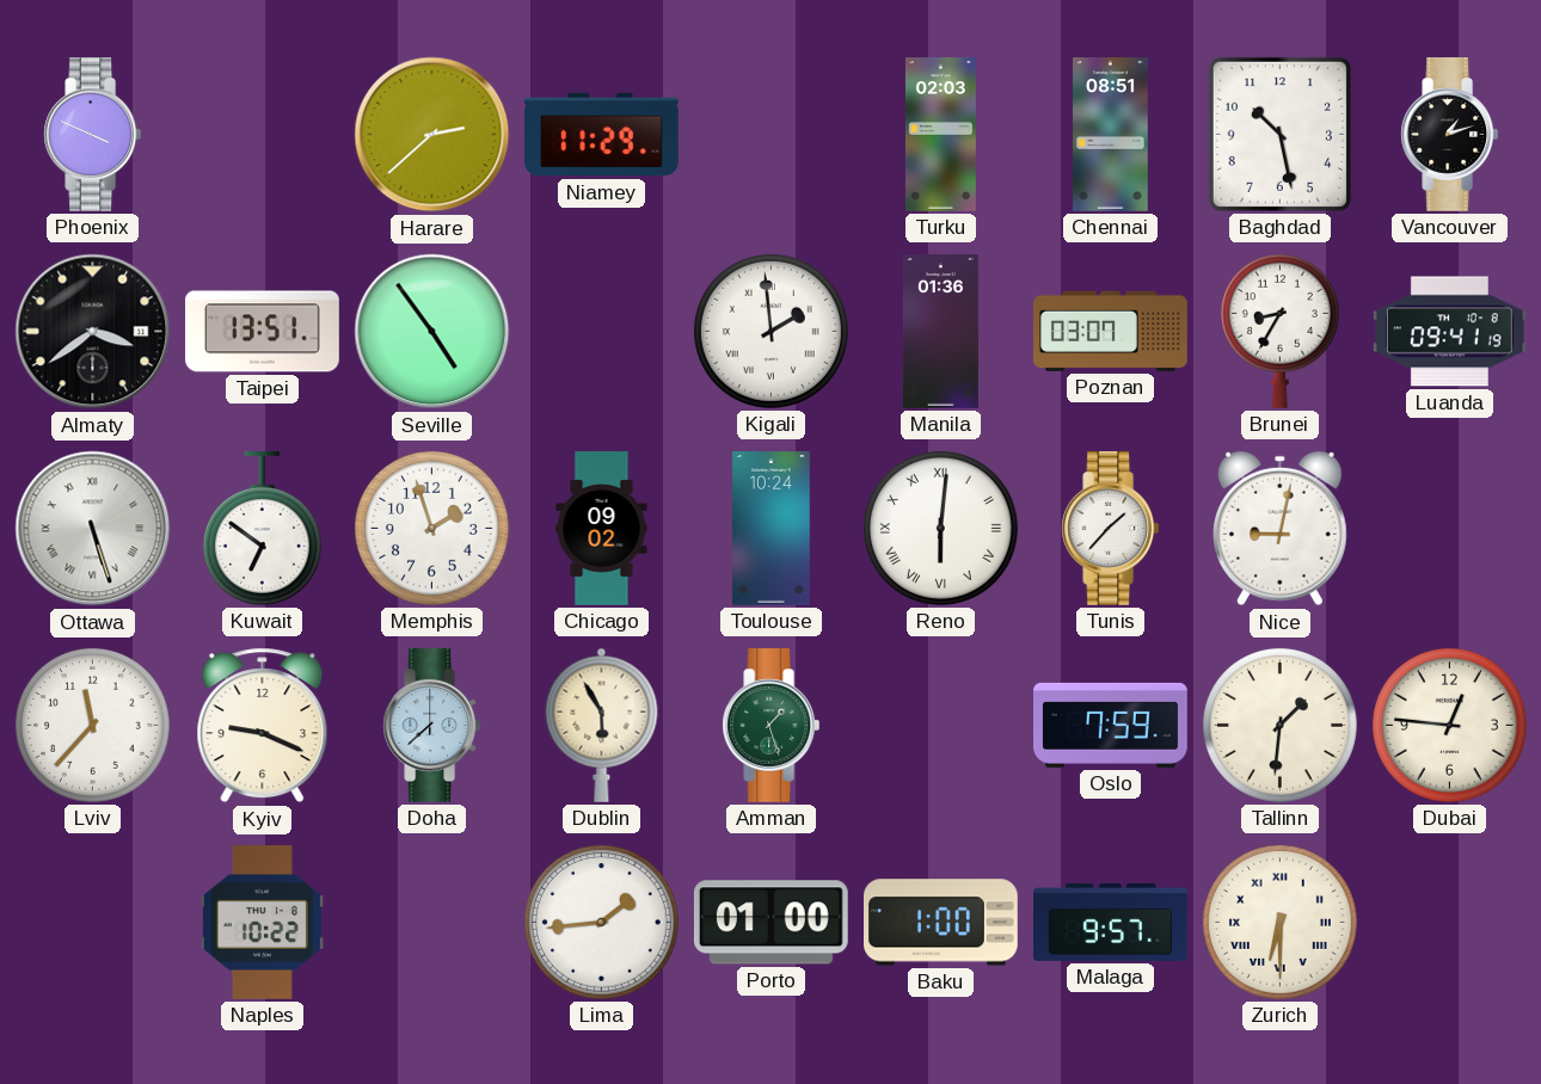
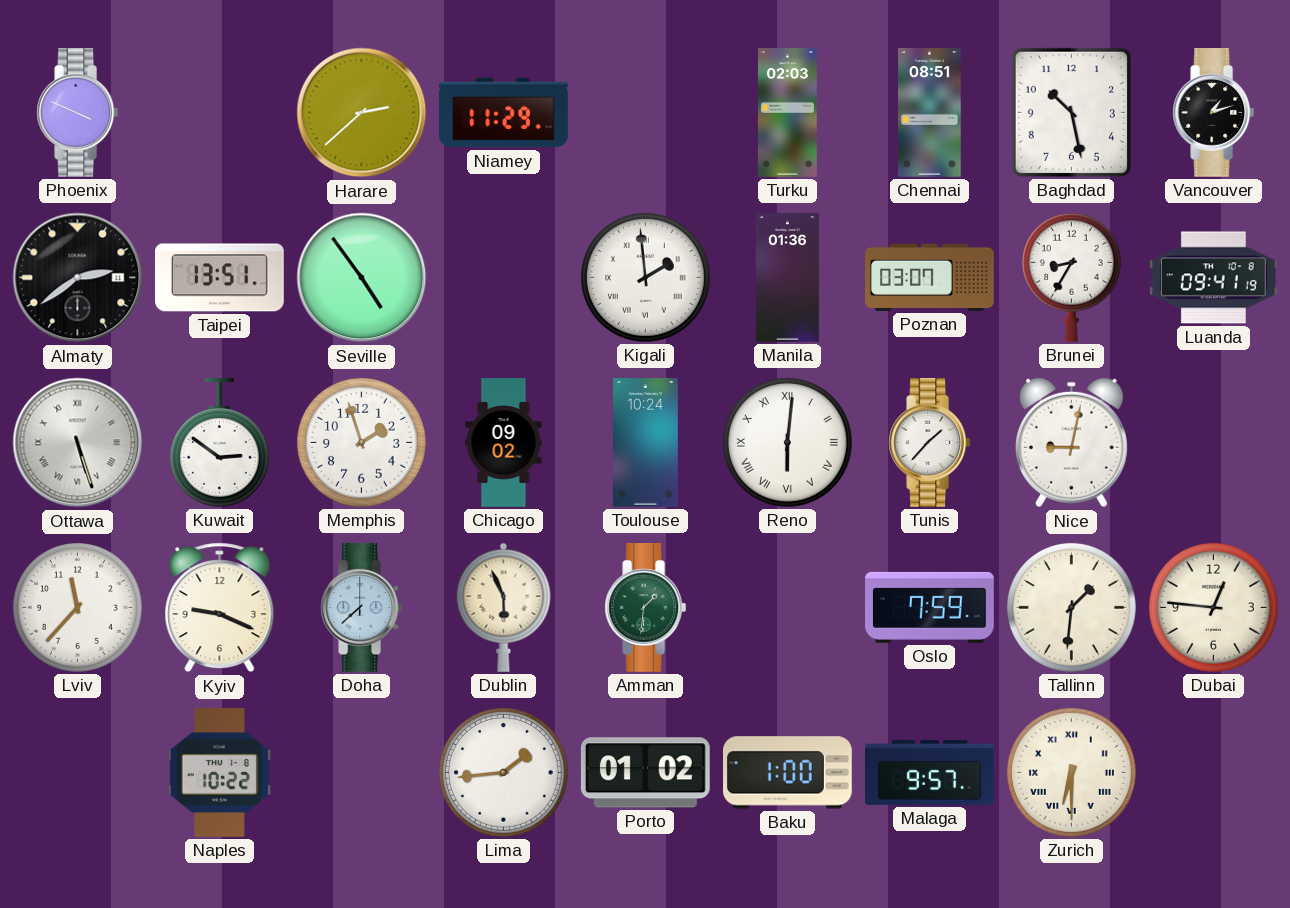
Almaty: 3:39 -> 2:39
Kuwait: 6:51 -> 2:51
Dublin: 5:55 -> 5:56
Amman: 1:27 -> 1:31
Porto: 01:00 -> 01:02
